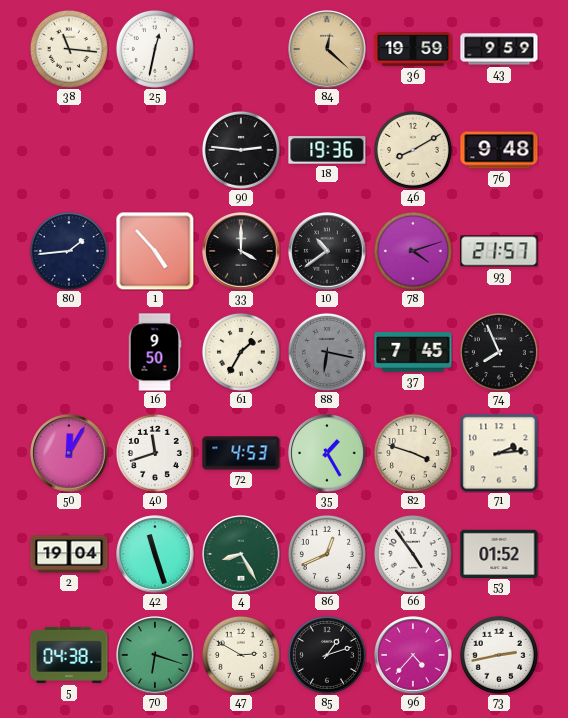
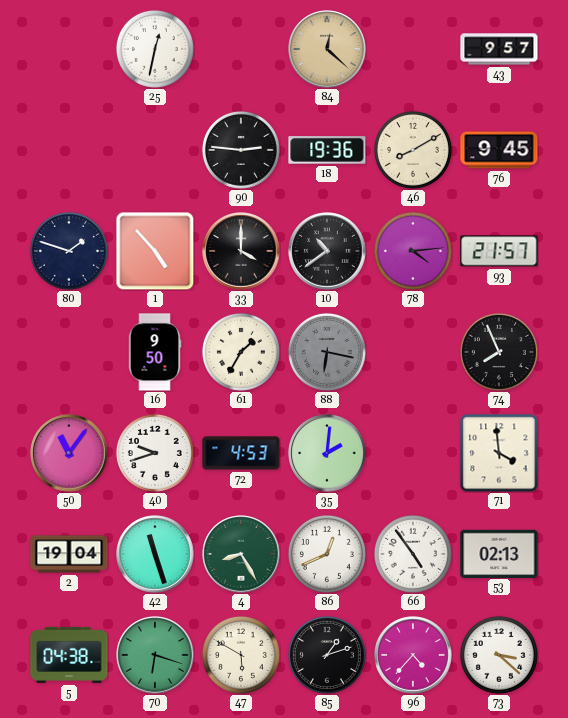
38: 11:16 -> none
36: 19:59 -> none
43: 9:59 -> 9:57
76: 9:48 -> 9:45
80: 1:44 -> 1:48
78: 4:12 -> 4:14
37: 7:45 -> none
50: 12:05 -> 11:06
40: 11:42 -> 9:42
35: 1:25 -> 2:01
82: 3:48 -> none
71: 2:14 -> 3:59
53: 01:52 -> 02:13
47: 2:50 -> 5:50
73: 2:43 -> 3:22
